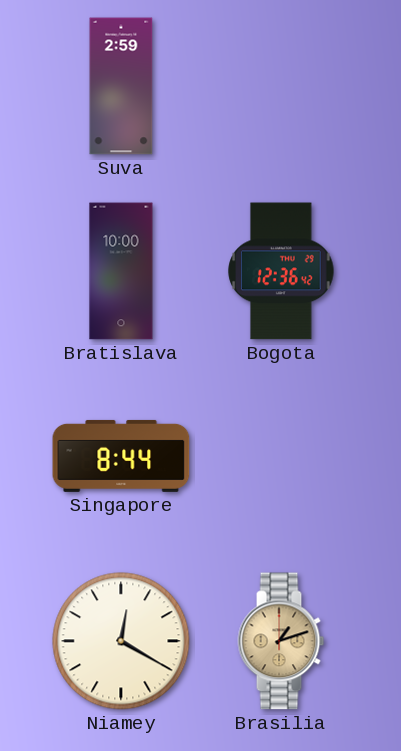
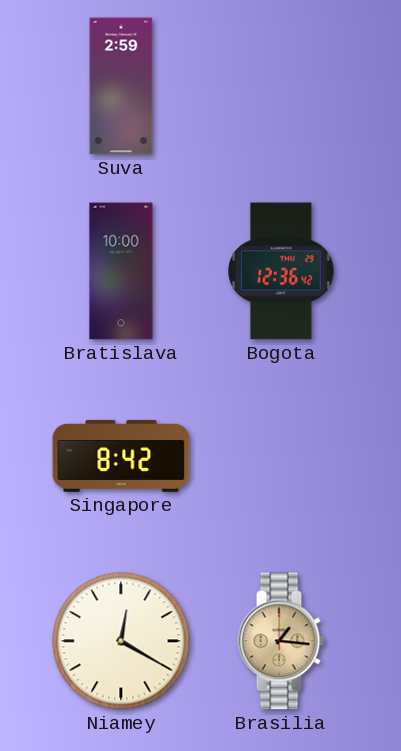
Singapore: 8:44 -> 8:42
Brasilia: 1:12 -> 1:16
